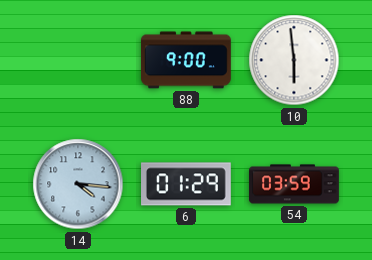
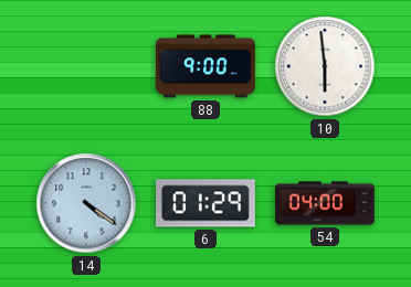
14: 4:16 -> 4:21
54: 03:59 -> 04:00
